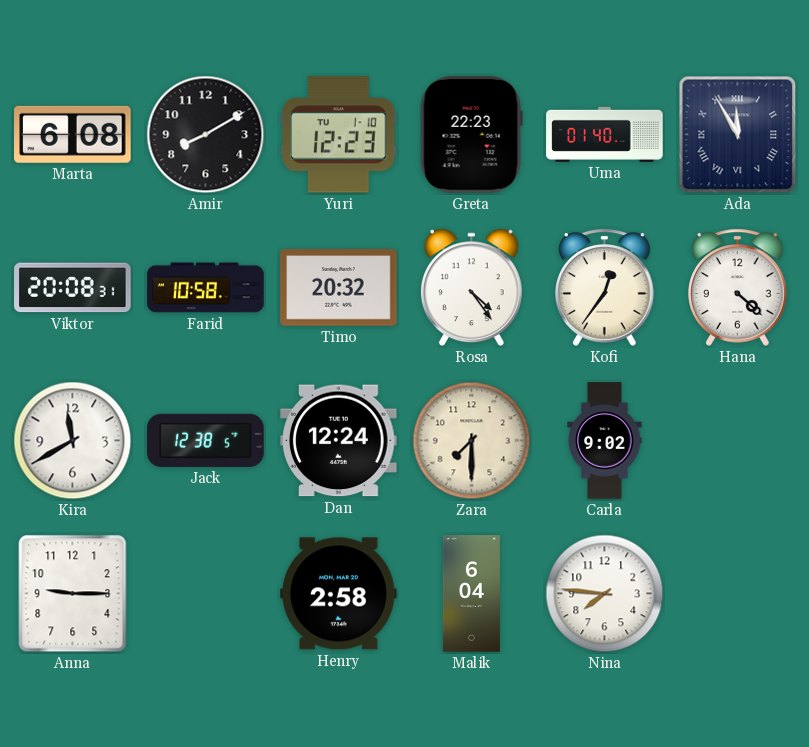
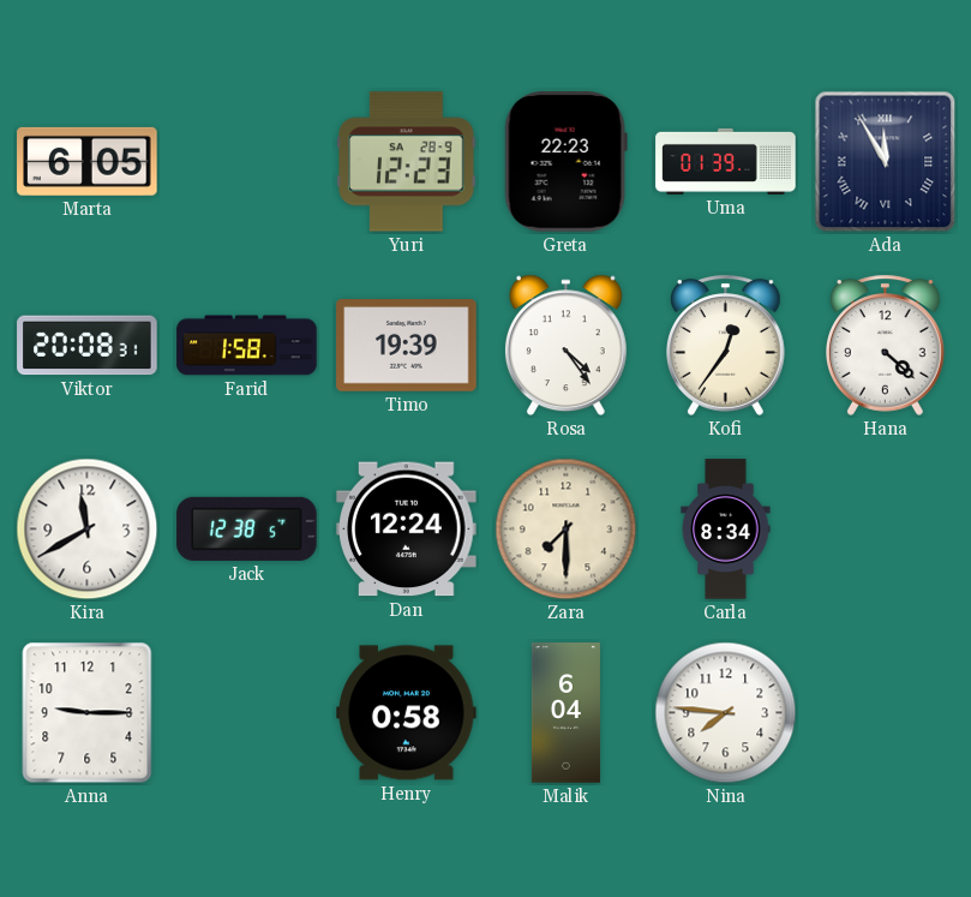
Marta: 6:08 -> 6:05
Amir: 8:10 -> none
Yuri date: TU 1-10 -> SA 28-9
Uma: 01:40 -> 01:39
Farid: 10:58 -> 1:58
Timo: 20:32 -> 19:39
Carla: 9:02 -> 8:34
Henry: 2:58 -> 0:58
